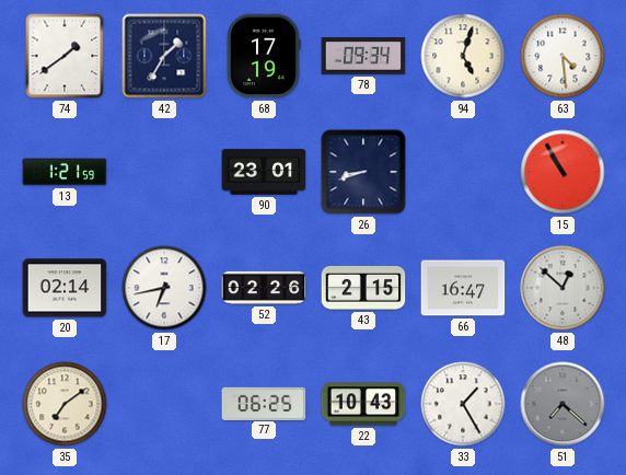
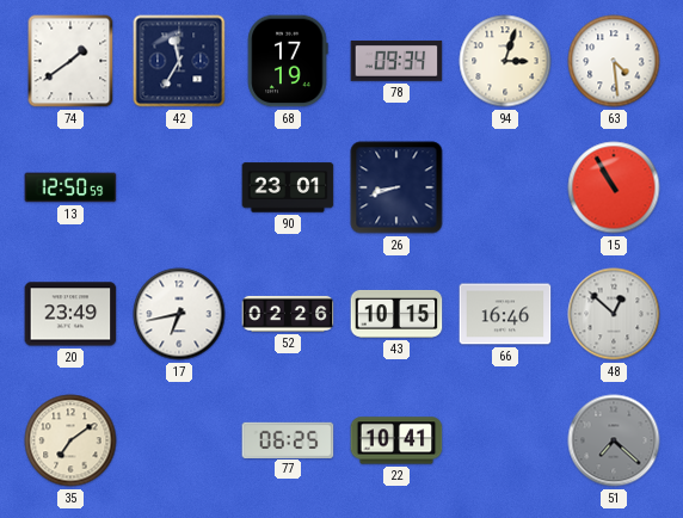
42: 1:35 -> 11:35
94: 5:03 -> 3:03
13: 1:21 -> 12:50
20: 02:14 -> 23:49
43: 2:15 -> 10:15
66: 16:47 -> 16:46
22: 10:43 -> 10:41
33: 1:25 -> none
